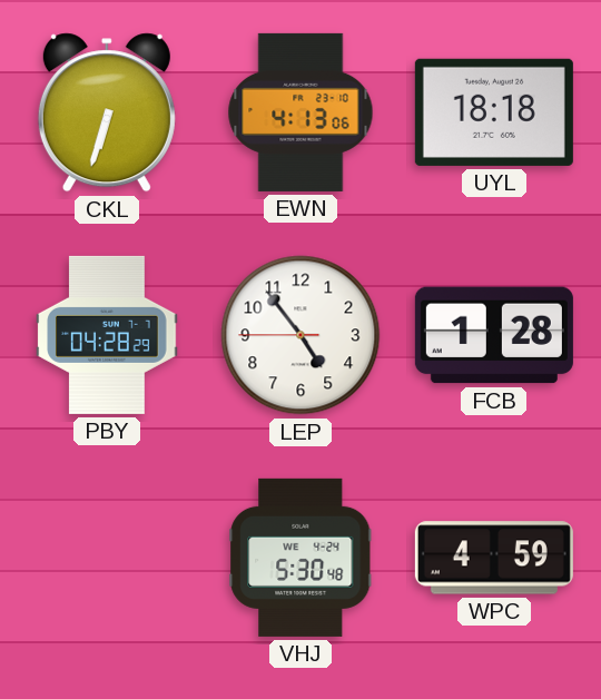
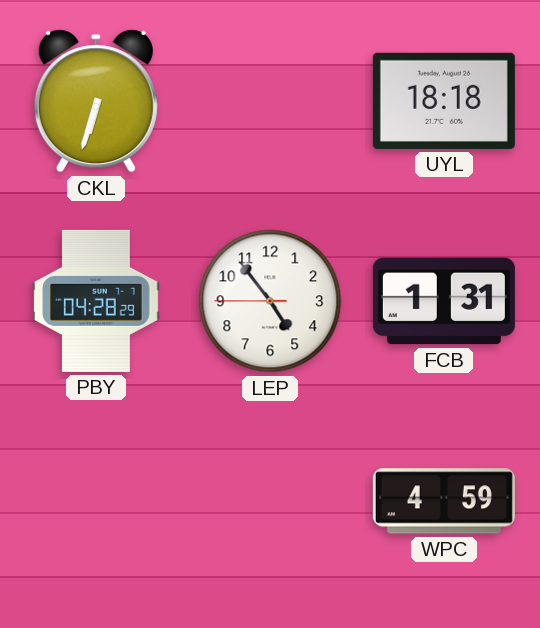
EWN: 4:13 -> none
FCB: 1:28 -> 1:31
VHJ: 5:30 -> none
